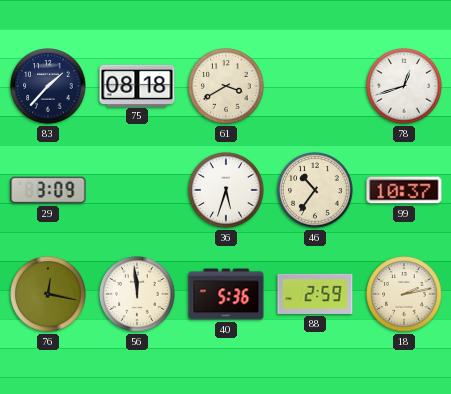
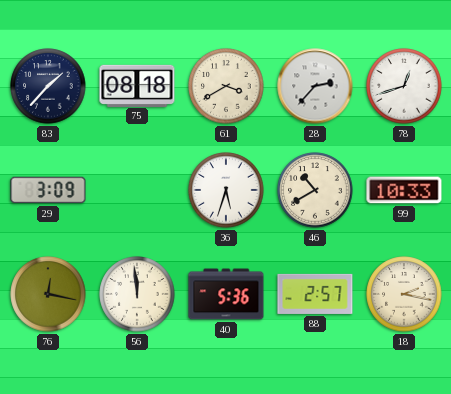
28: none -> 2:37
46: 10:36 -> 10:40
99: 10:37 -> 10:33
88: 2:59 -> 2:57
18: 2:13 -> 2:17
